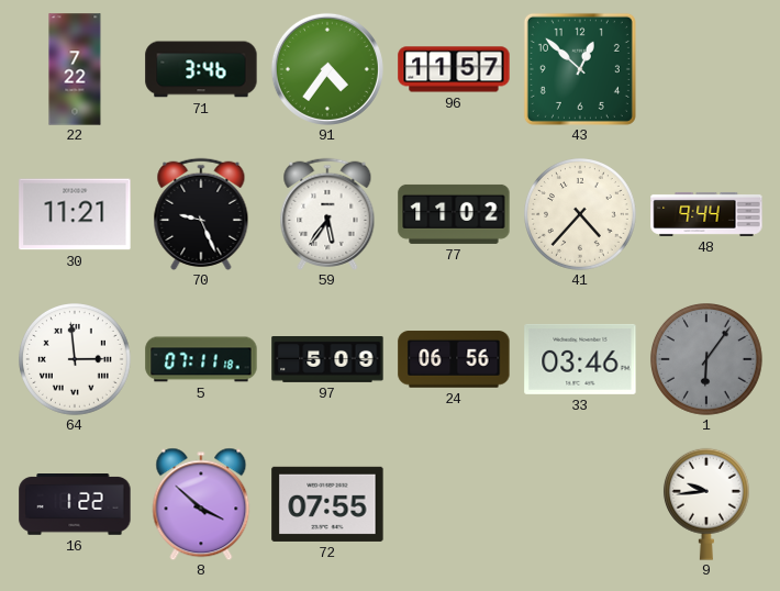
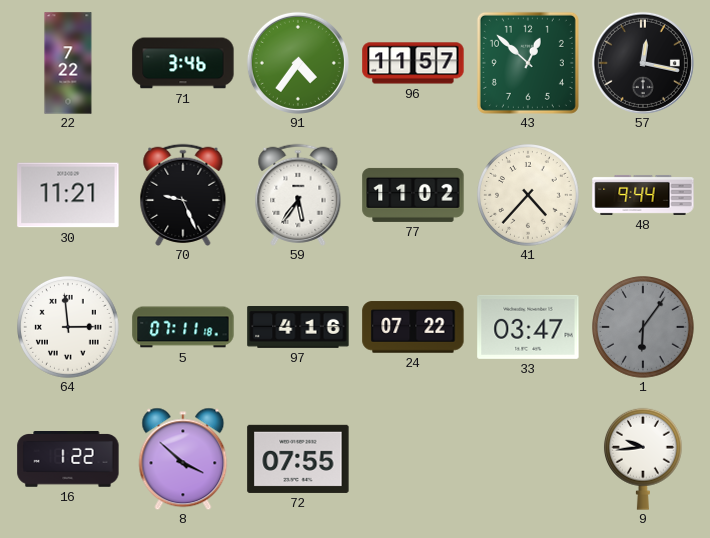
57: none -> 12:17
97: 5:09 -> 4:16
24: 06:56 -> 07:22
33: 03:46 -> 03:47
